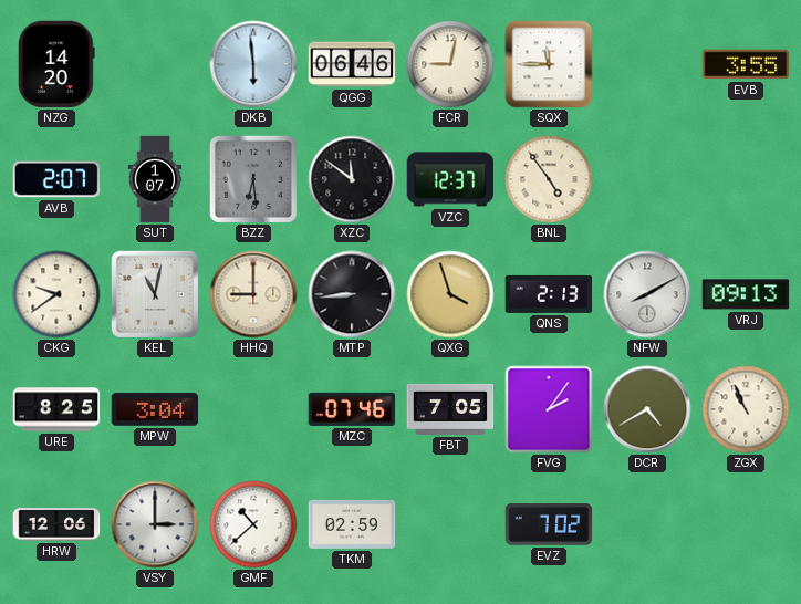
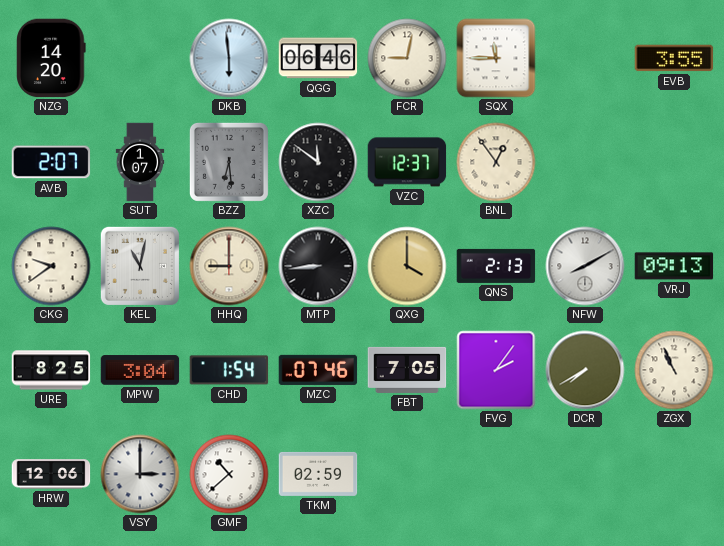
BNL: 4:54 -> 12:54
QXG: 3:57 -> 4:00
CHD: none -> 1:54
DCR: 4:40 -> 7:40
EVZ: 7:02 -> none
